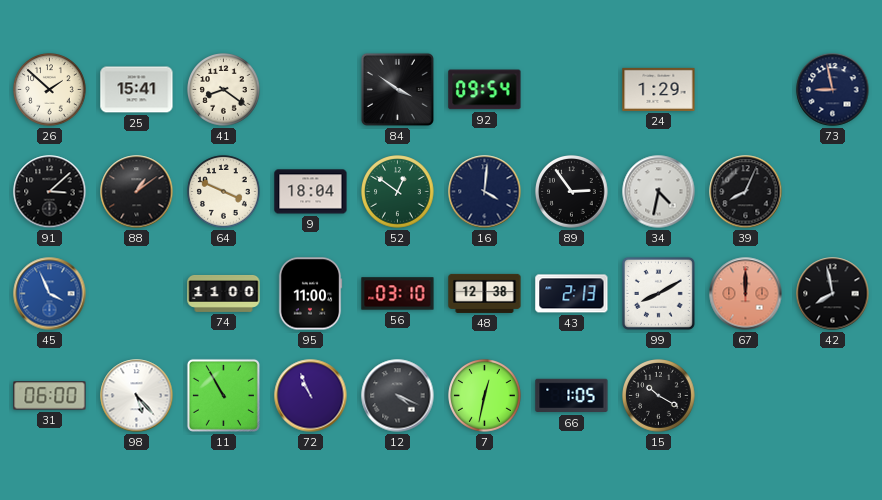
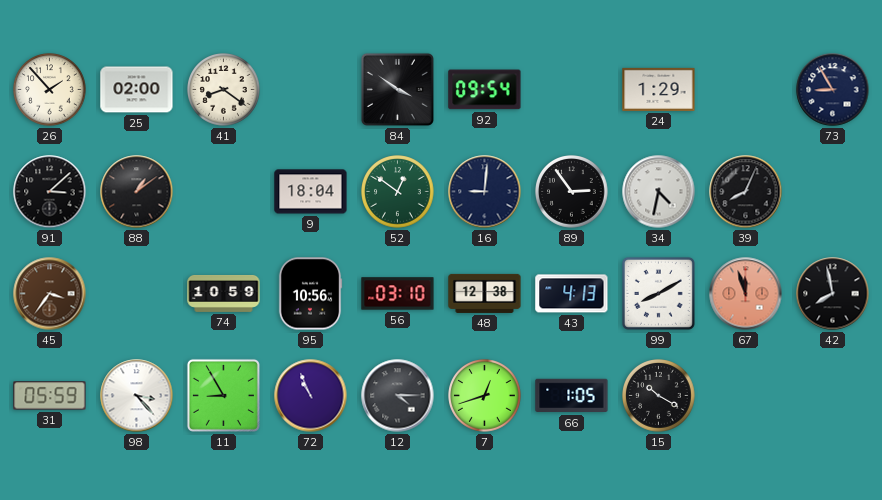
26: 1:52 -> 1:53
25: 15:41 -> 02:00
73: 8:58 -> 8:55
64: 3:49 -> none
16: 4:01 -> 9:01
45: 3:56 -> 3:36
45 dial: blue -> brown
74: 11:00 -> 10:59
95: 11:00 -> 10:56
43: 2:13 -> 4:13
67: 12:00 -> 11:57
31: 06:00 -> 05:59
98: 5:23 -> 3:23
11: 10:55 -> 8:55
12: 4:19 -> 4:15
7: 12:32 -> 12:42
